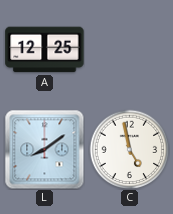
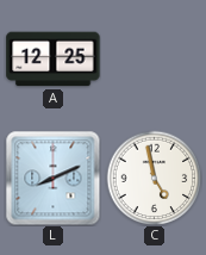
L: 8:09 -> 8:11
